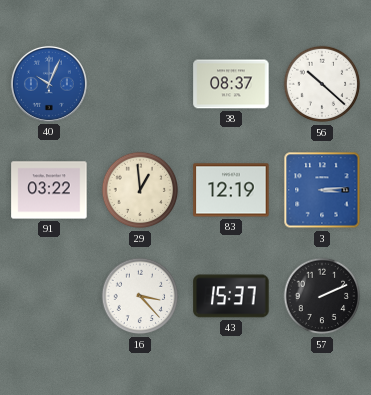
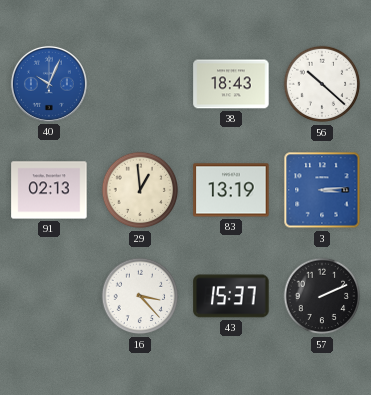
38: 08:37 -> 18:43
91: 03:22 -> 02:13
83: 12:19 -> 13:19
